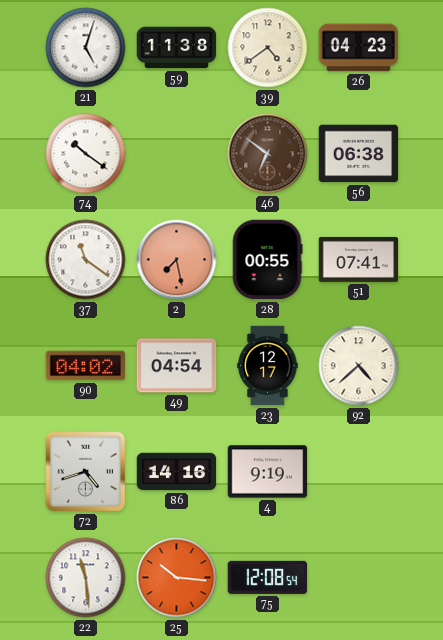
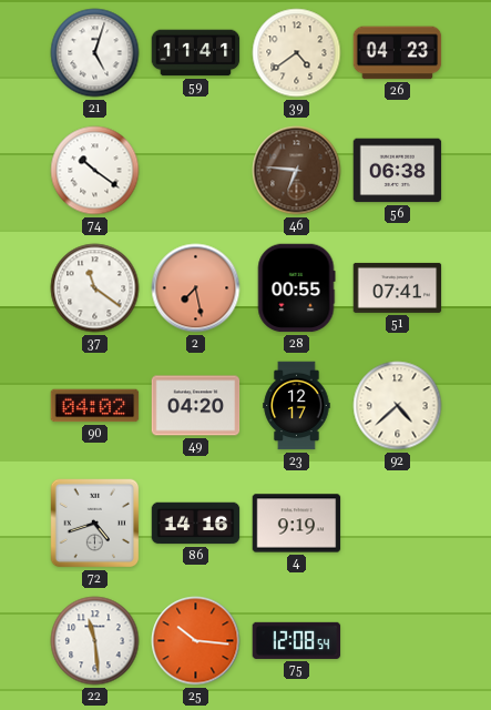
59: 11:38 -> 11:41
46: 6:51 -> 6:46
49: 04:54 -> 04:20
